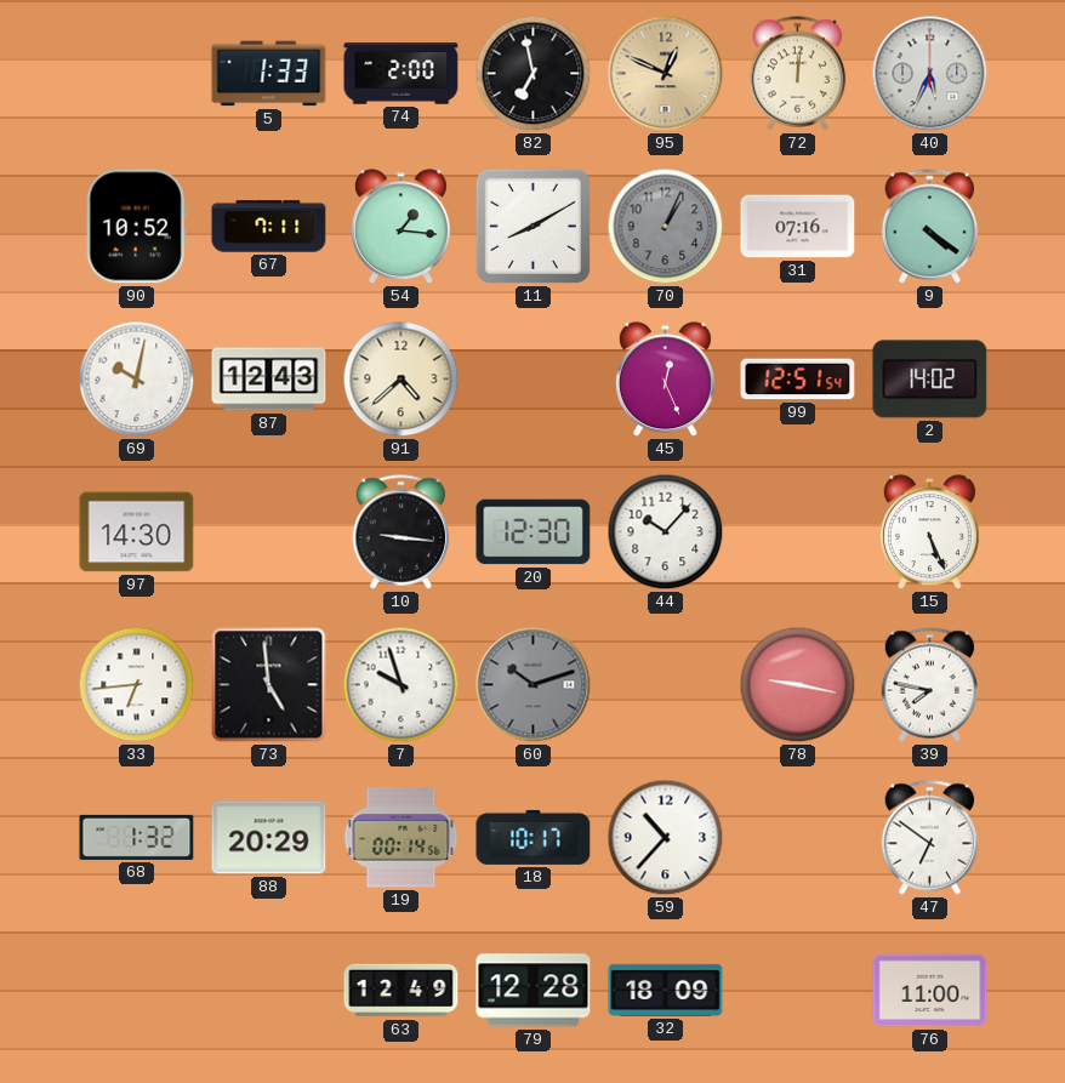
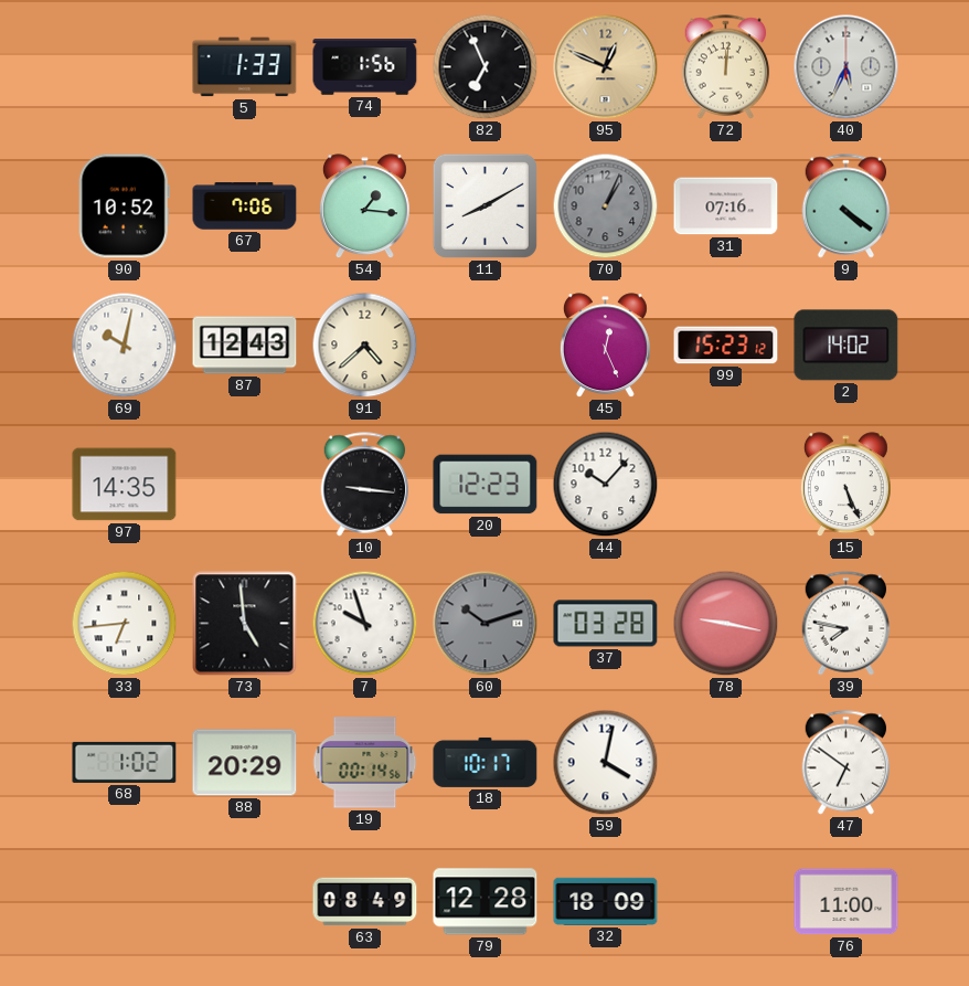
74: 2:00 -> 1:56
82: 6:58 -> 6:56
67: 7:11 -> 7:06
99: 12:51 -> 15:23
97: 14:30 -> 14:35
20: 12:30 -> 12:23
37: none -> 03:28
68: 1:32 -> 1:02
59: 10:37 -> 4:02
63: 12:49 -> 08:49
